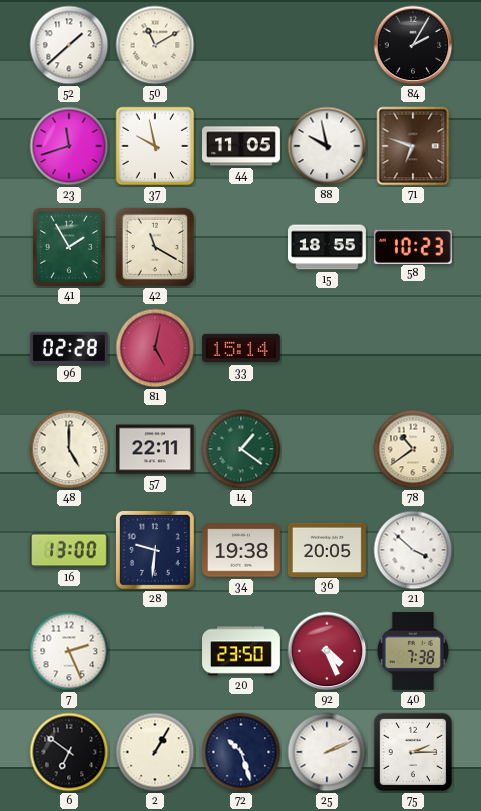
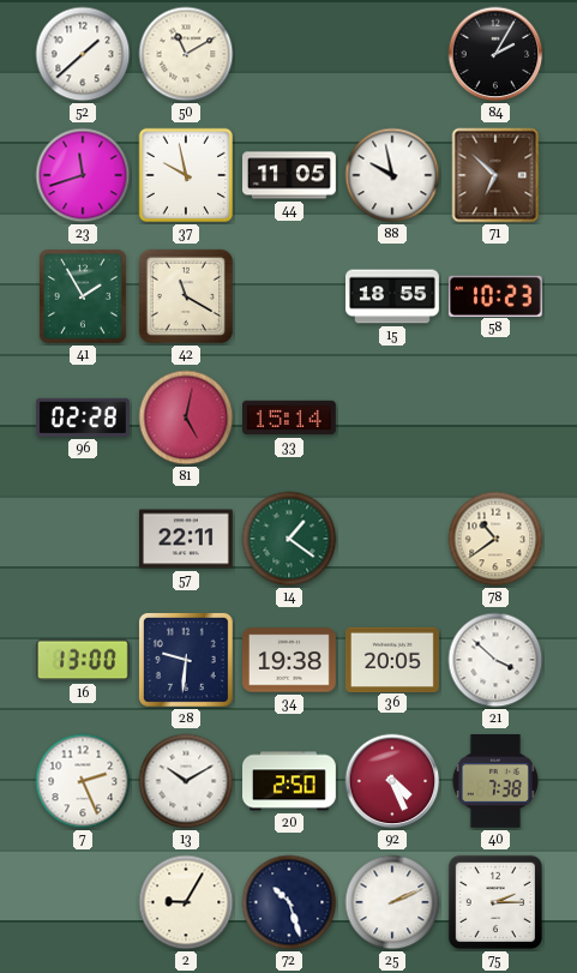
71: 6:48 -> 6:52
48: 5:00 -> none
13: none -> 10:10
20: 23:50 -> 2:50
6: 6:51 -> none
2: 1:05 -> 9:05
